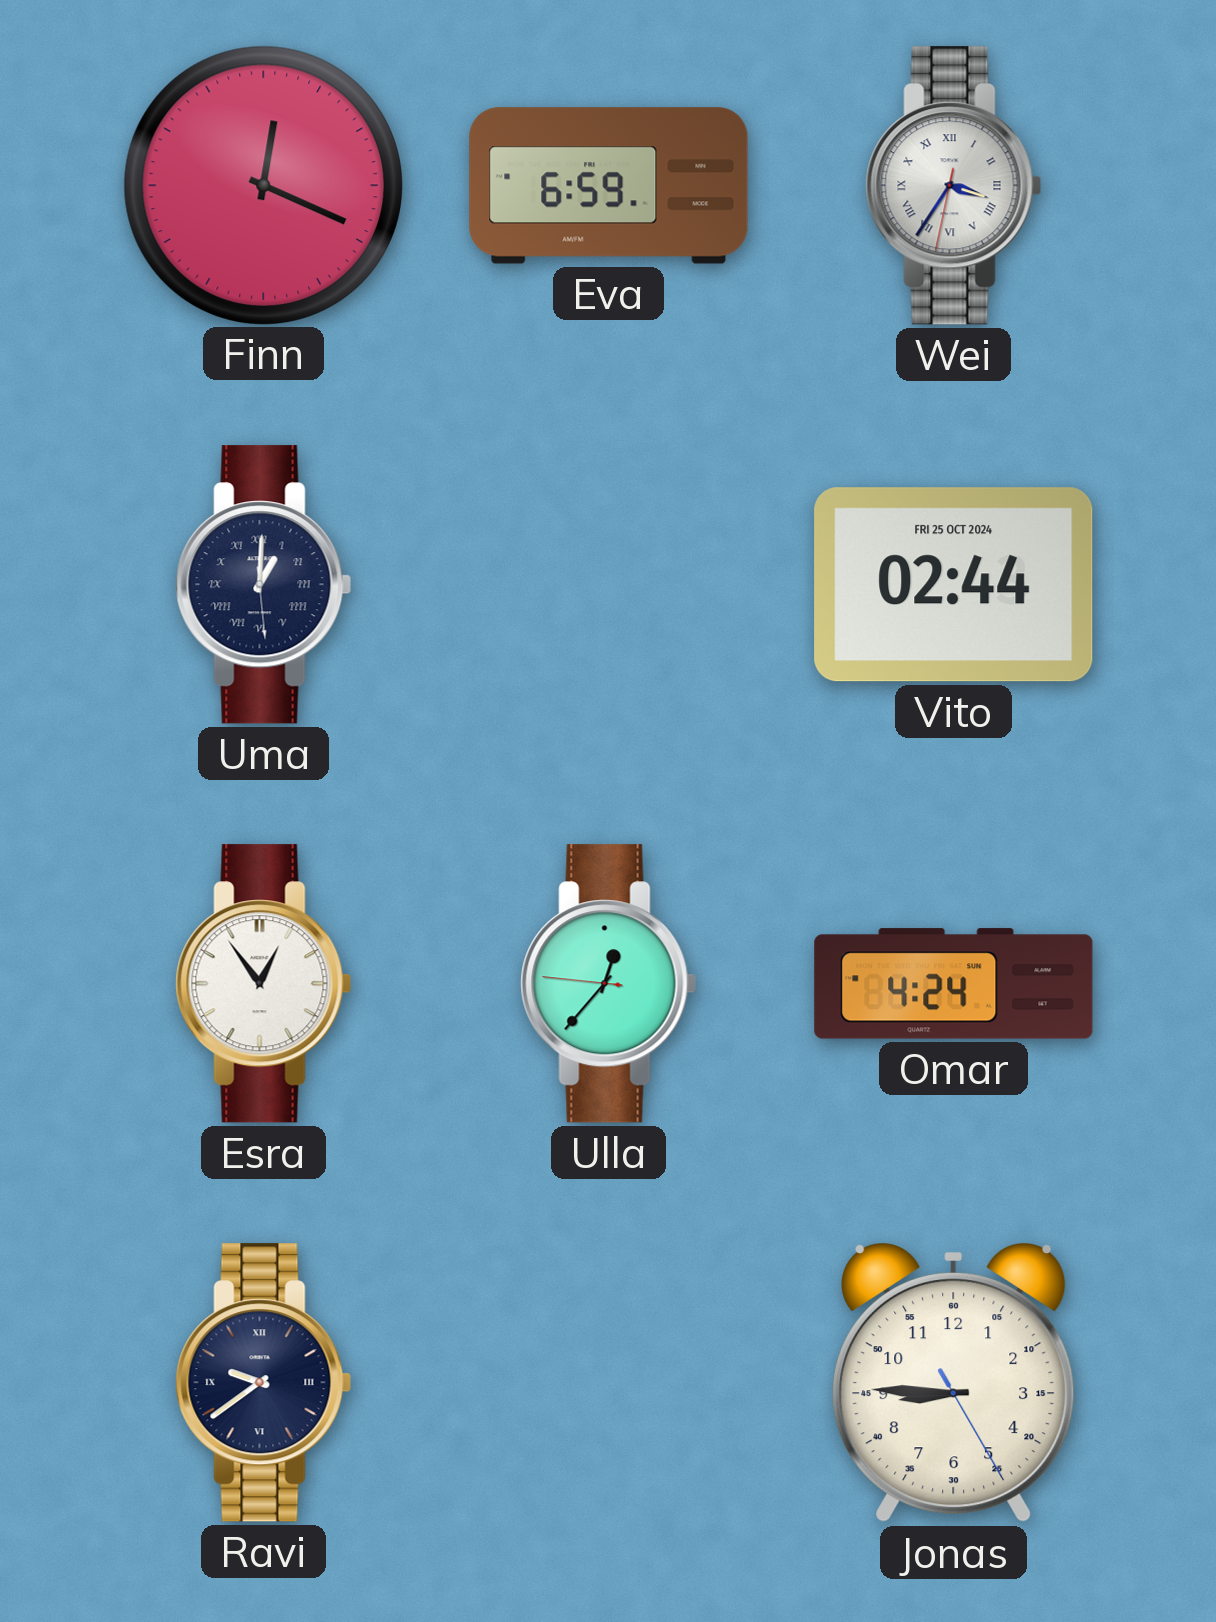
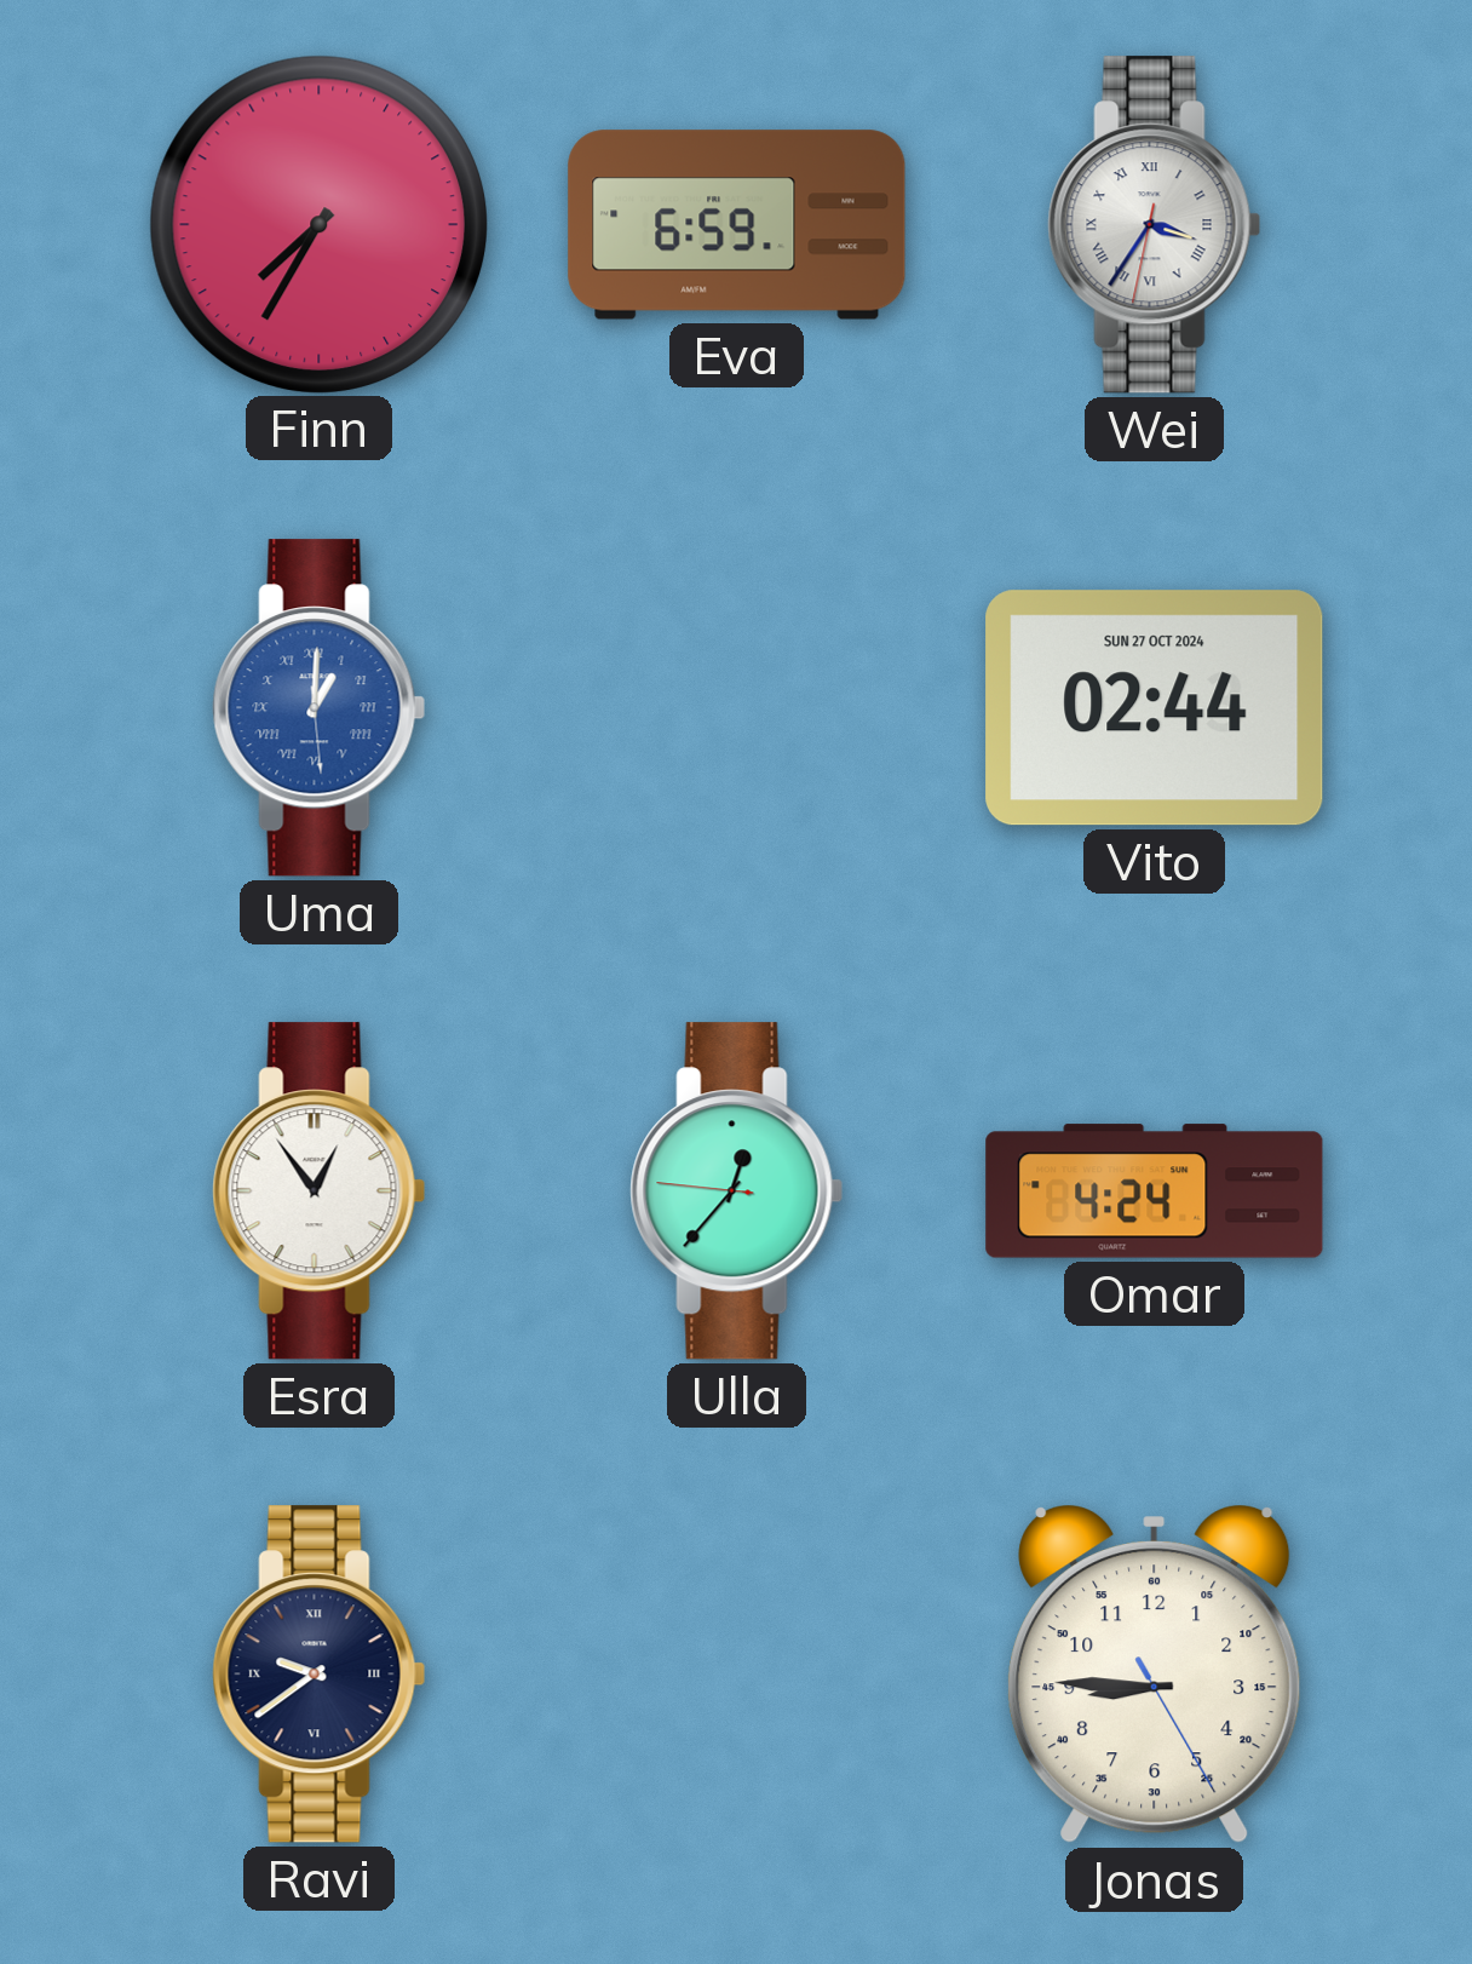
Finn: 12:19 -> 7:35
Uma dial: navy -> blue
Vito date: FRI 25 OCT 2024 -> SUN 27 OCT 2024
